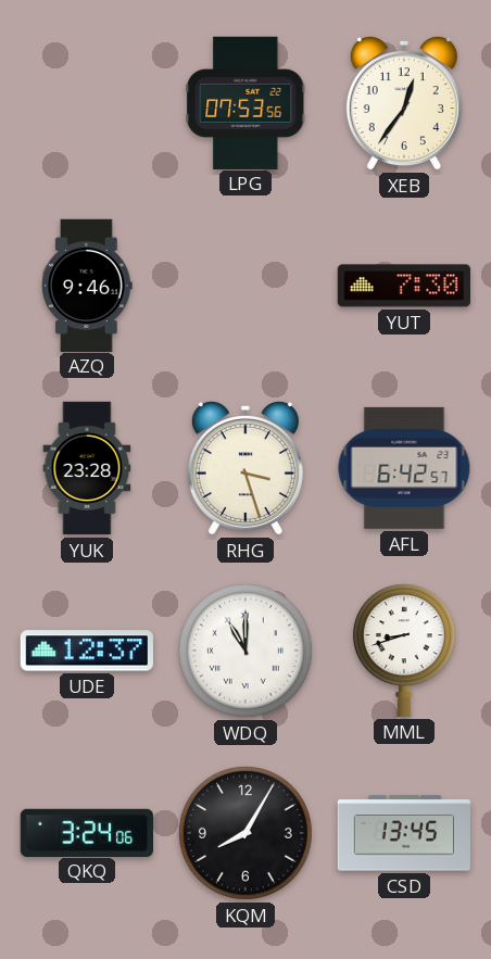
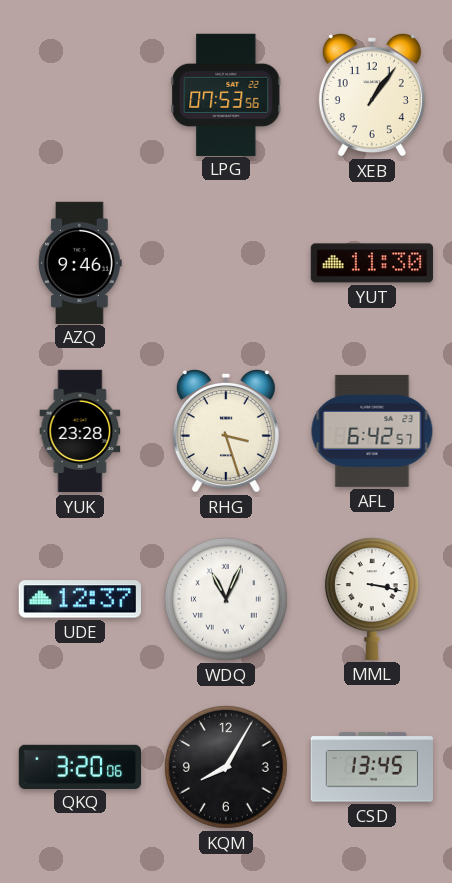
XEB: 12:36 -> 1:06
YUT: 7:30 -> 11:30
WDQ: 11:00 -> 11:04
MML: 8:42 -> 3:17
QKQ: 3:24 -> 3:20
